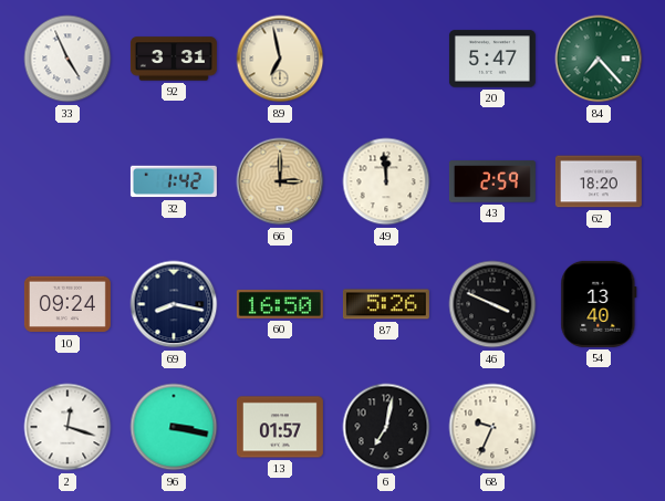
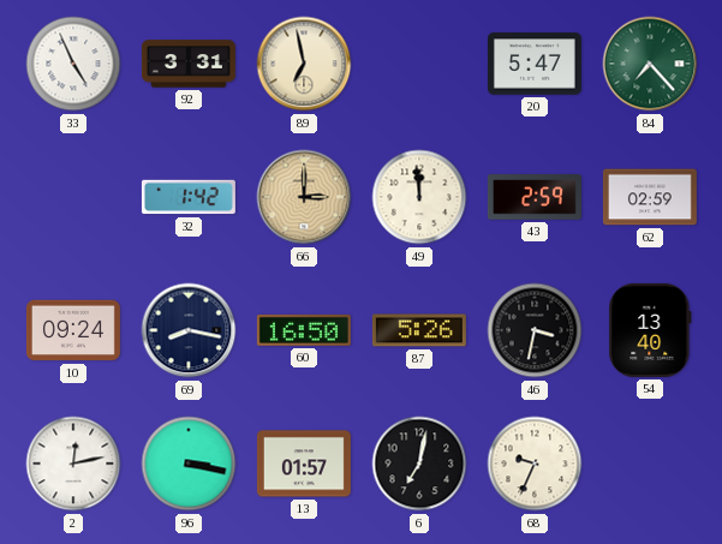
62: 18:20 -> 02:59
46: 3:49 -> 3:32
2: 12:18 -> 12:13
